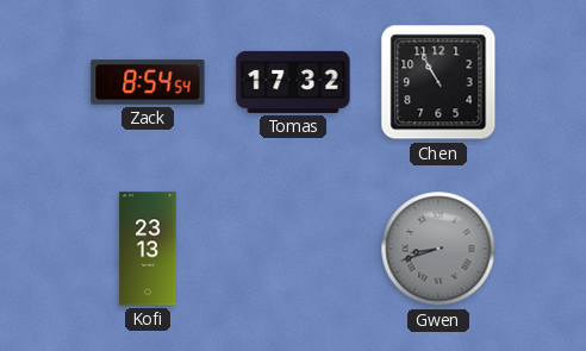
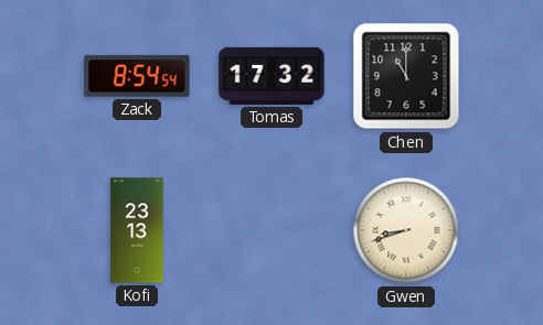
Chen: 10:55 -> 11:00
Gwen dial: grey -> cream
